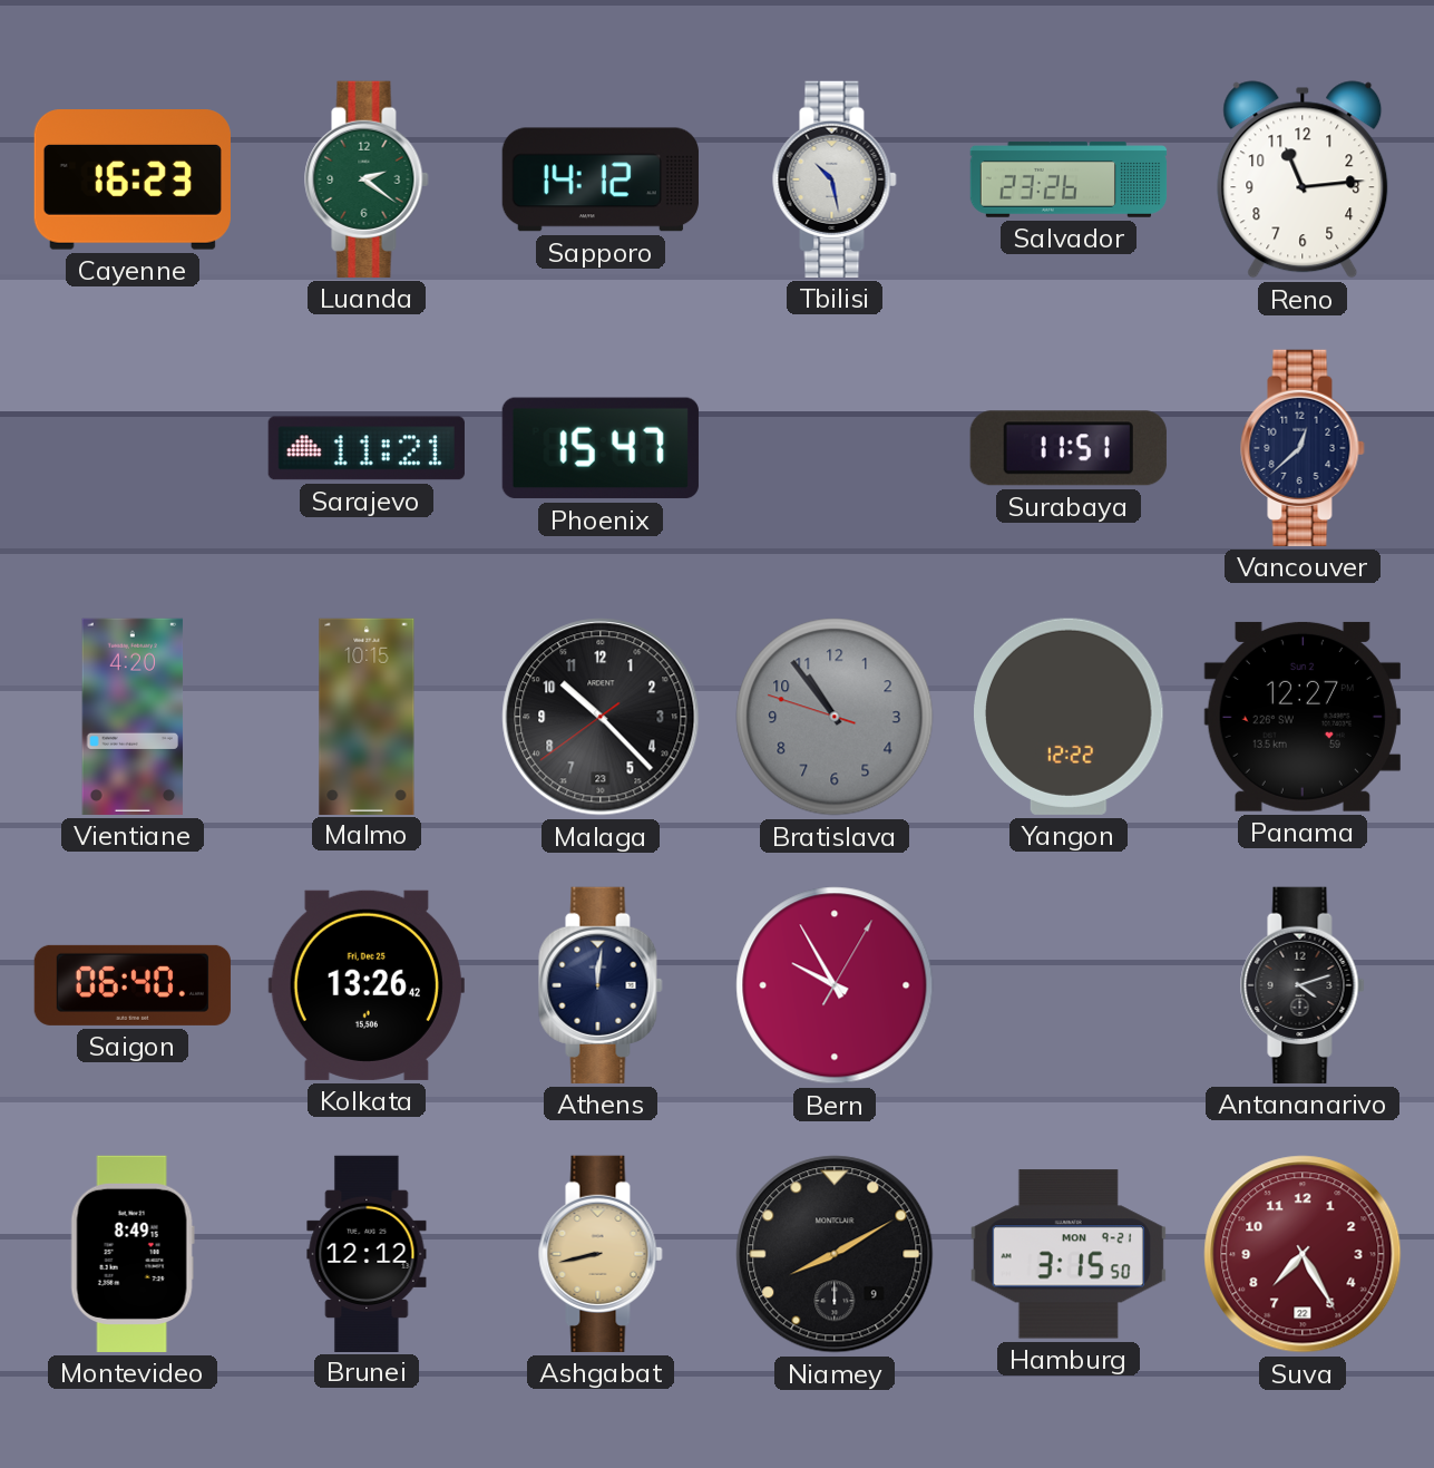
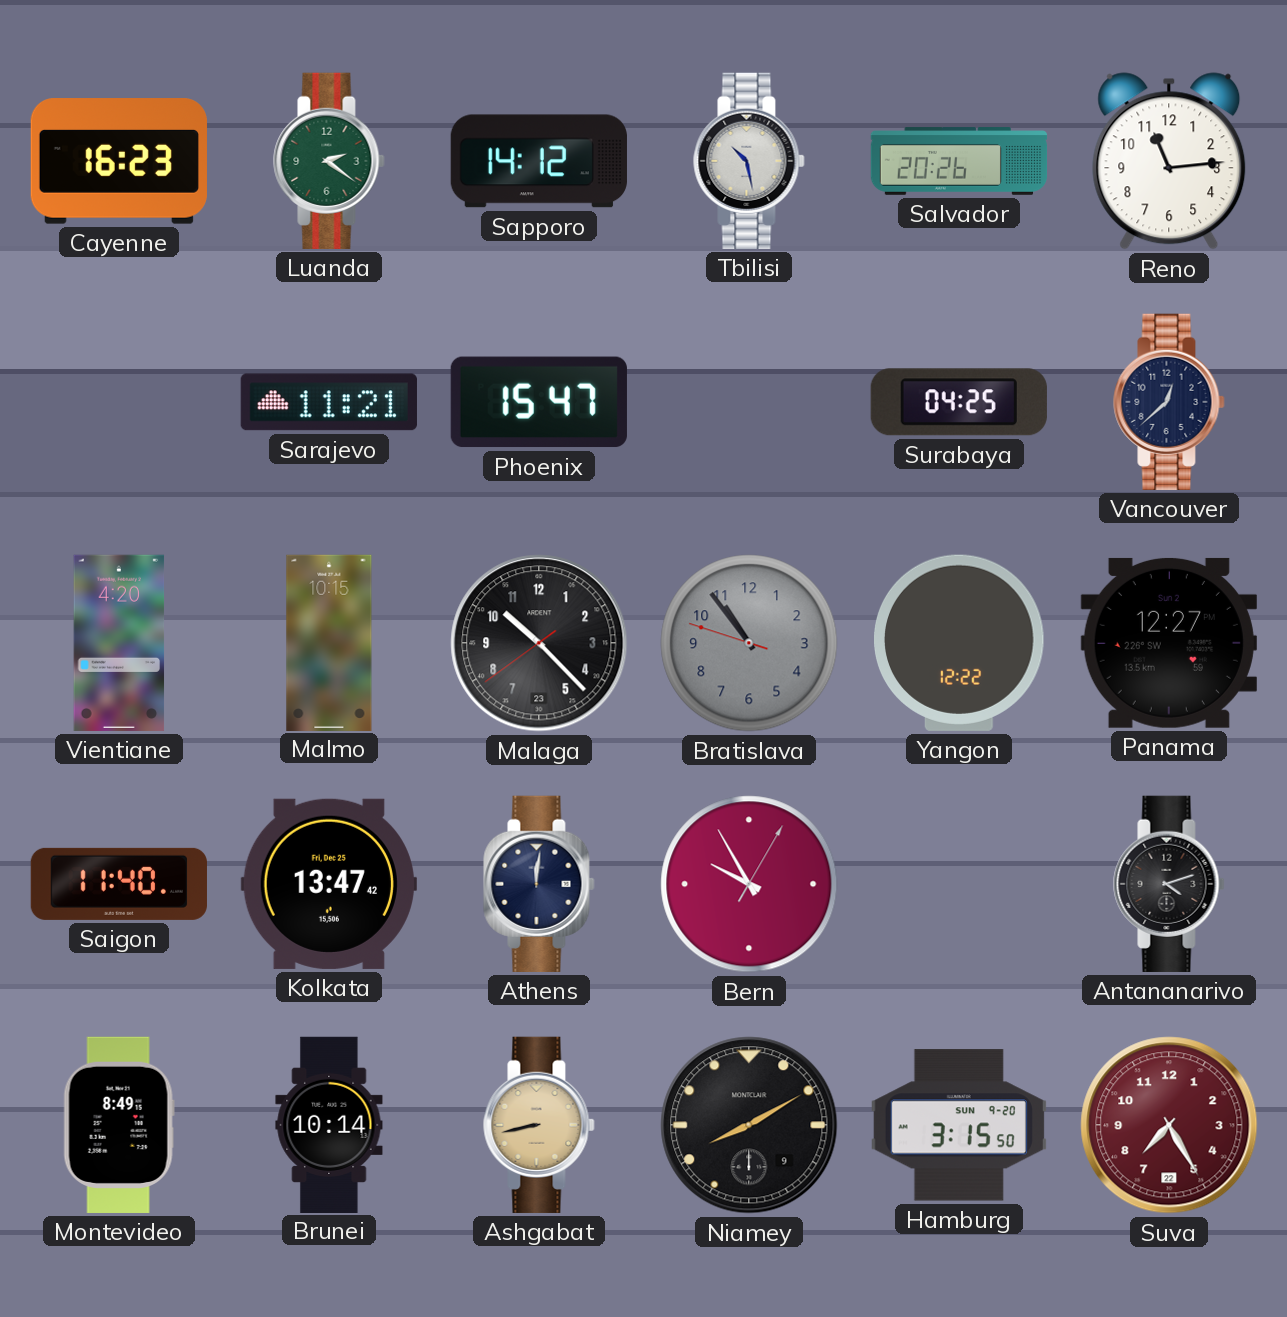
Salvador: 23:26 -> 20:26
Surabaya: 11:51 -> 04:25
Saigon: 06:40 -> 11:40
Kolkata: 13:26 -> 13:47
Brunei: 12:12 -> 10:14
Hamburg date: MON 9-21 -> SUN 9-20
